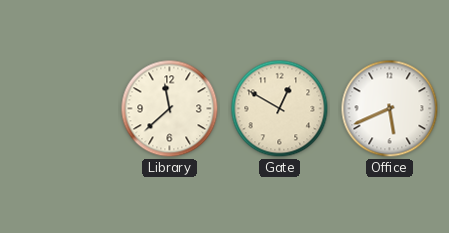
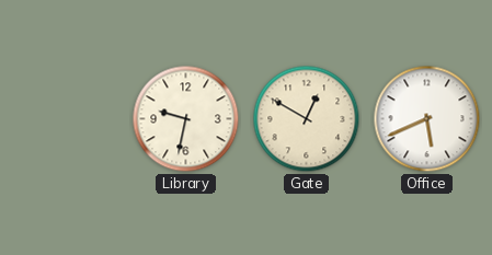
Library: 11:38 -> 9:32
